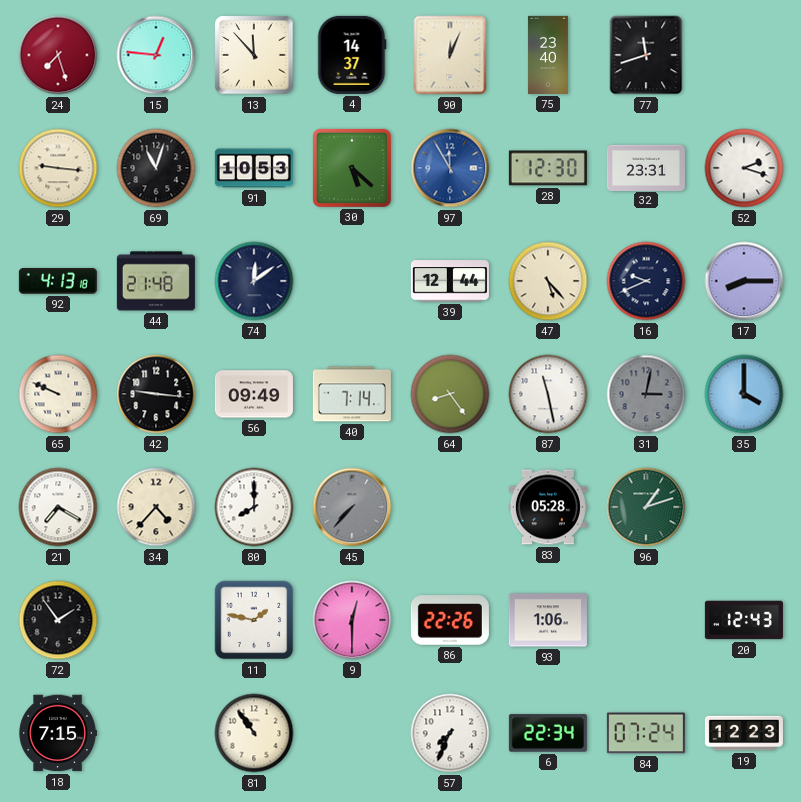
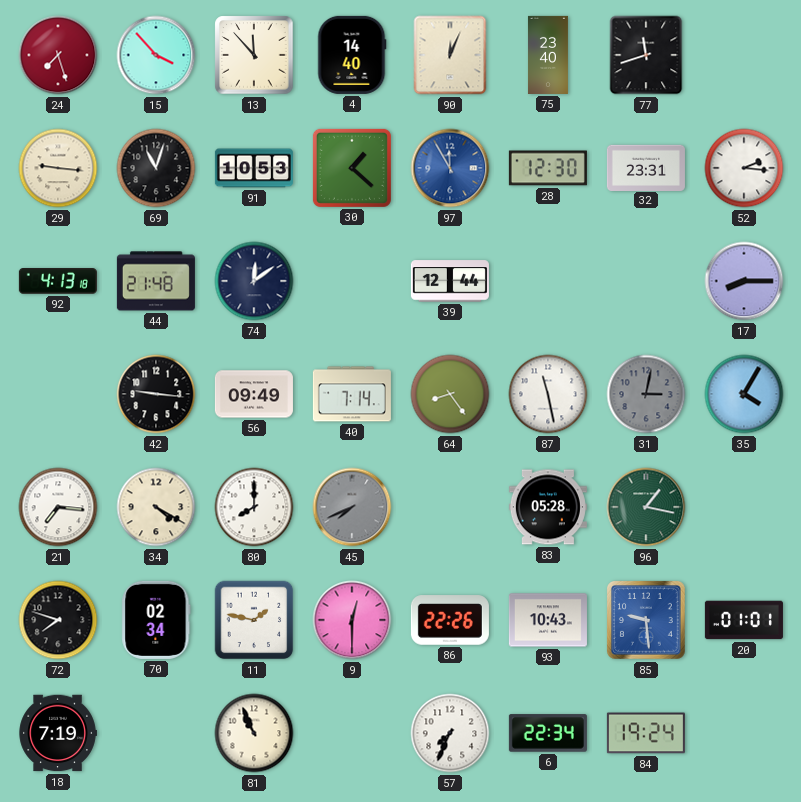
15: 12:46 -> 3:53
4: 14:37 -> 14:40
30: 5:22 -> 1:22
52: 2:18 -> 2:16
47: 5:23 -> none
16: 9:41 -> none
65: 9:49 -> none
35: 4:00 -> 4:05
21: 7:20 -> 7:16
34: 4:37 -> 4:20
45: 7:37 -> 7:41
96: 1:12 -> 1:17
72: 1:54 -> 7:48
70: none -> 02:34
93: 1:06 -> 10:43
85: none -> 9:29
20: 12:43 -> 01:01
18: 7:15 -> 7:19
81: 10:54 -> 10:56
84: 07:24 -> 19:24
19: 12:23 -> none
